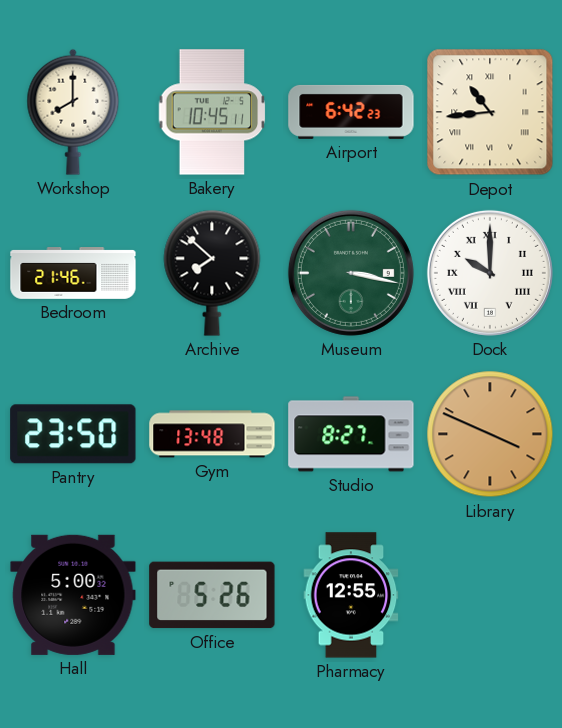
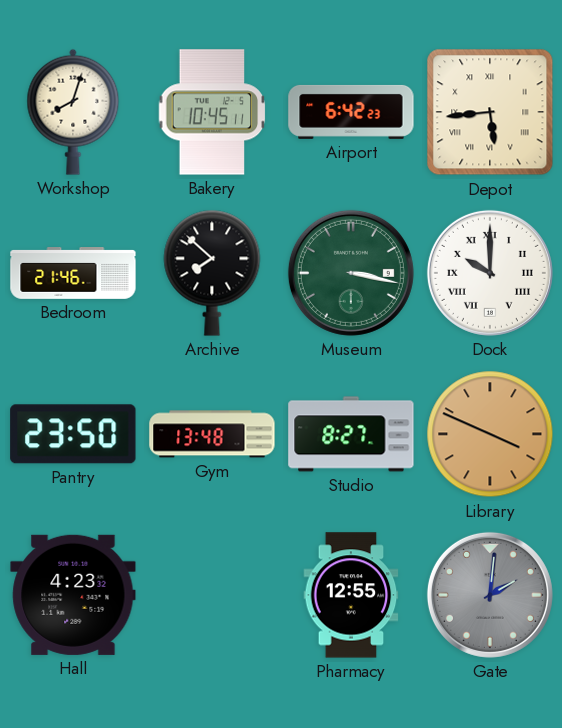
Workshop: 8:00 -> 8:03
Depot: 10:44 -> 5:44
Hall: 5:00 -> 4:23
Office: 5:26 -> none
Gate: none -> 2:01
